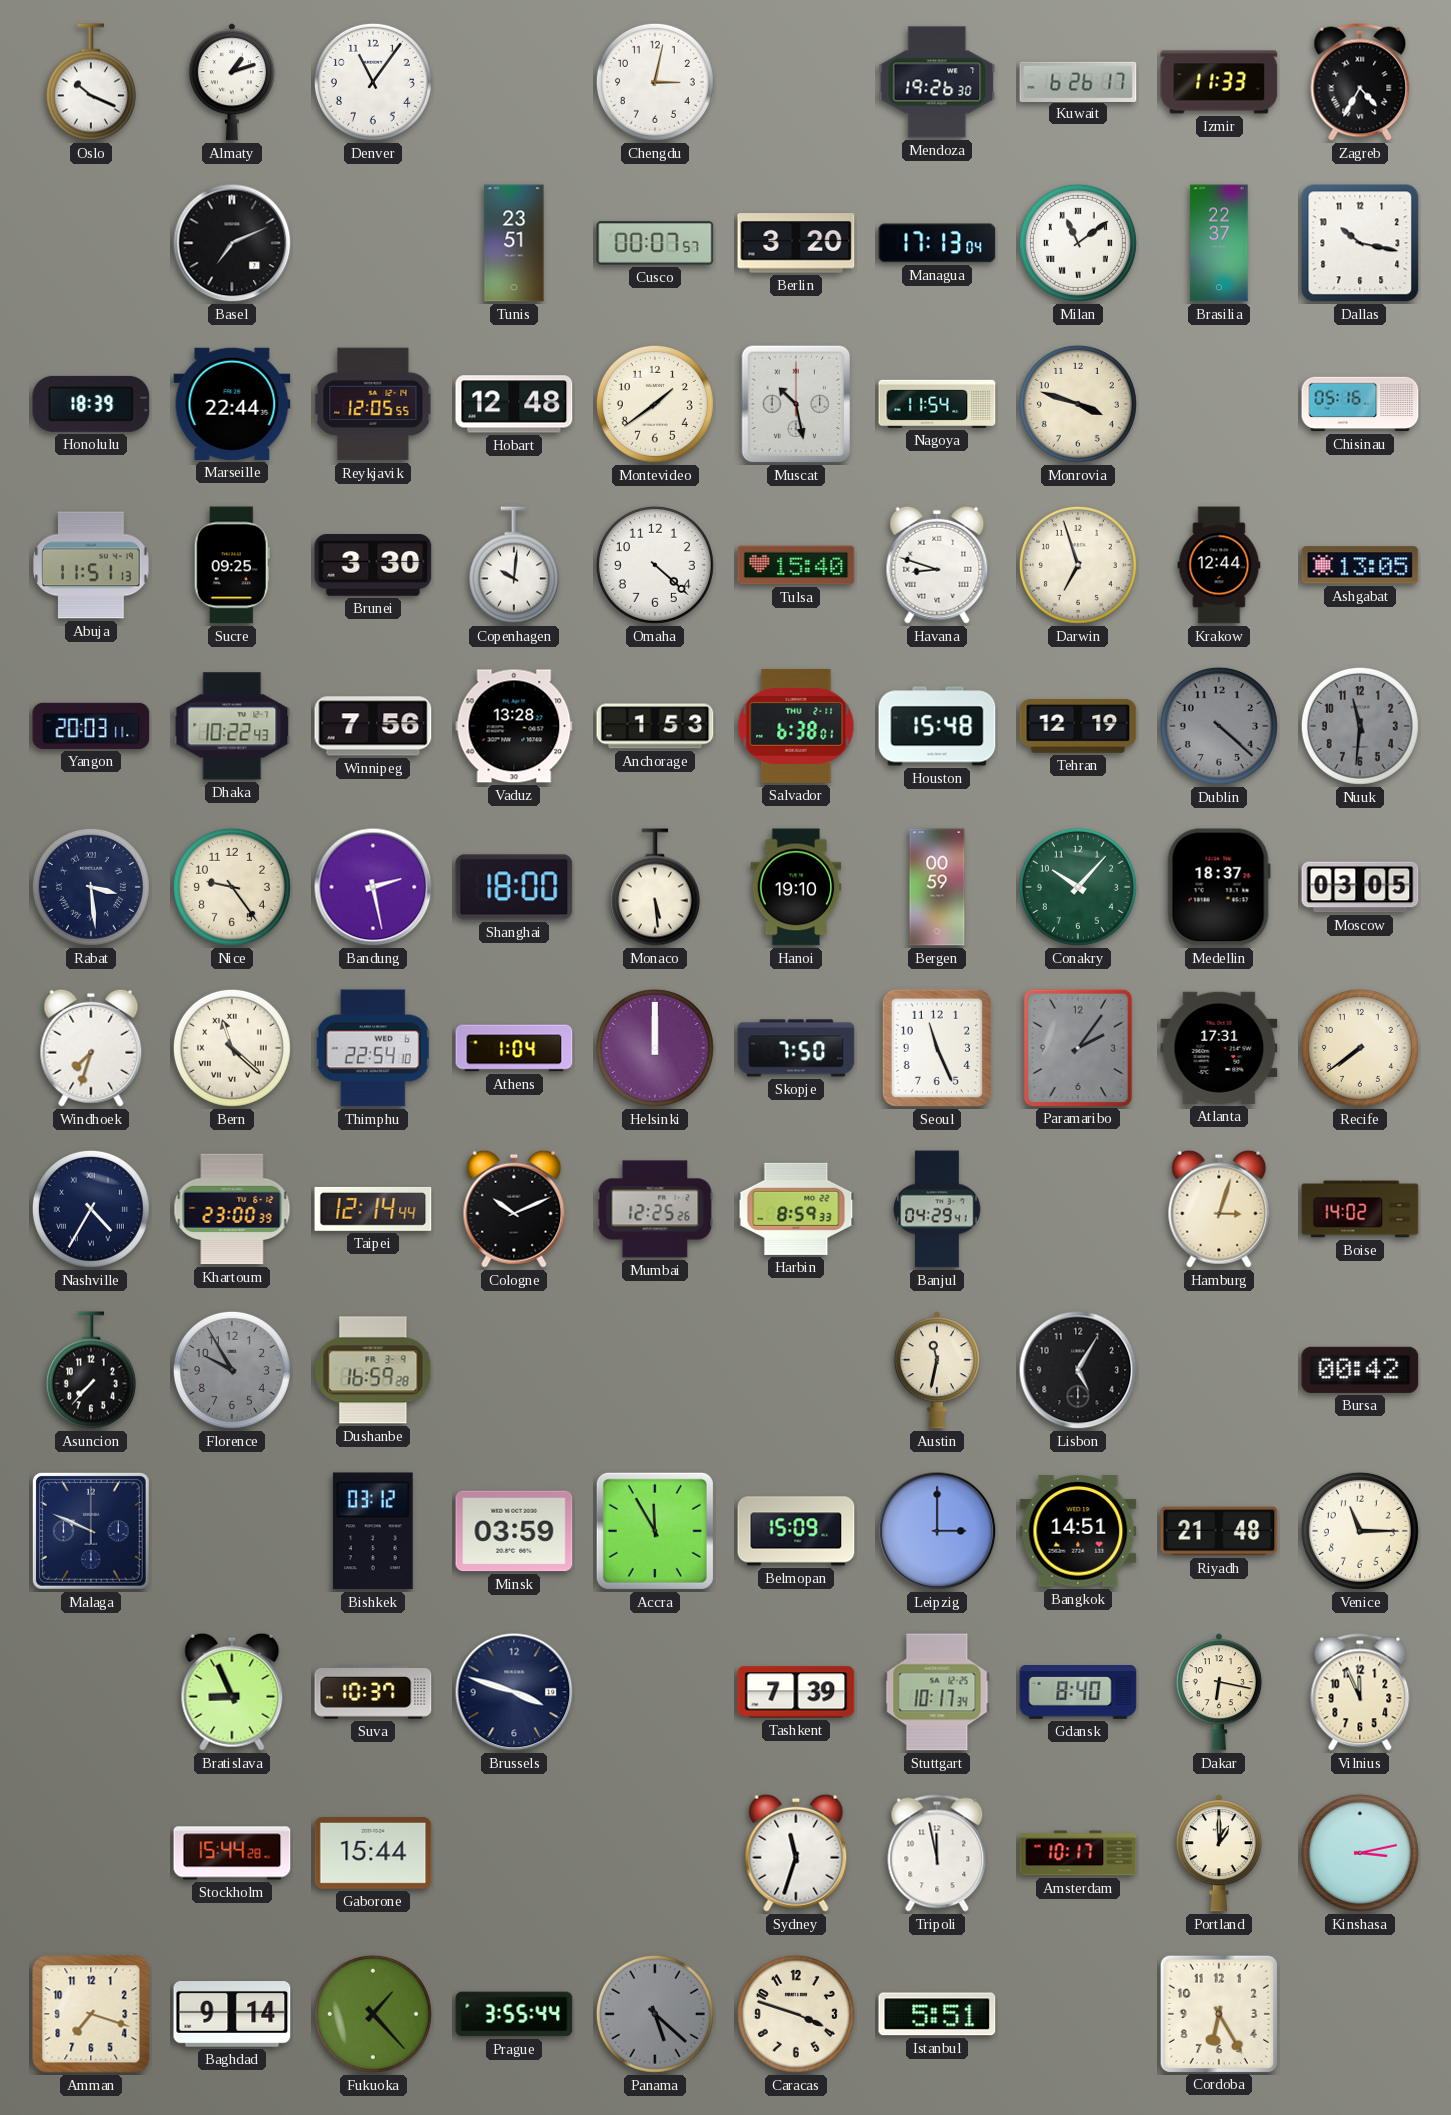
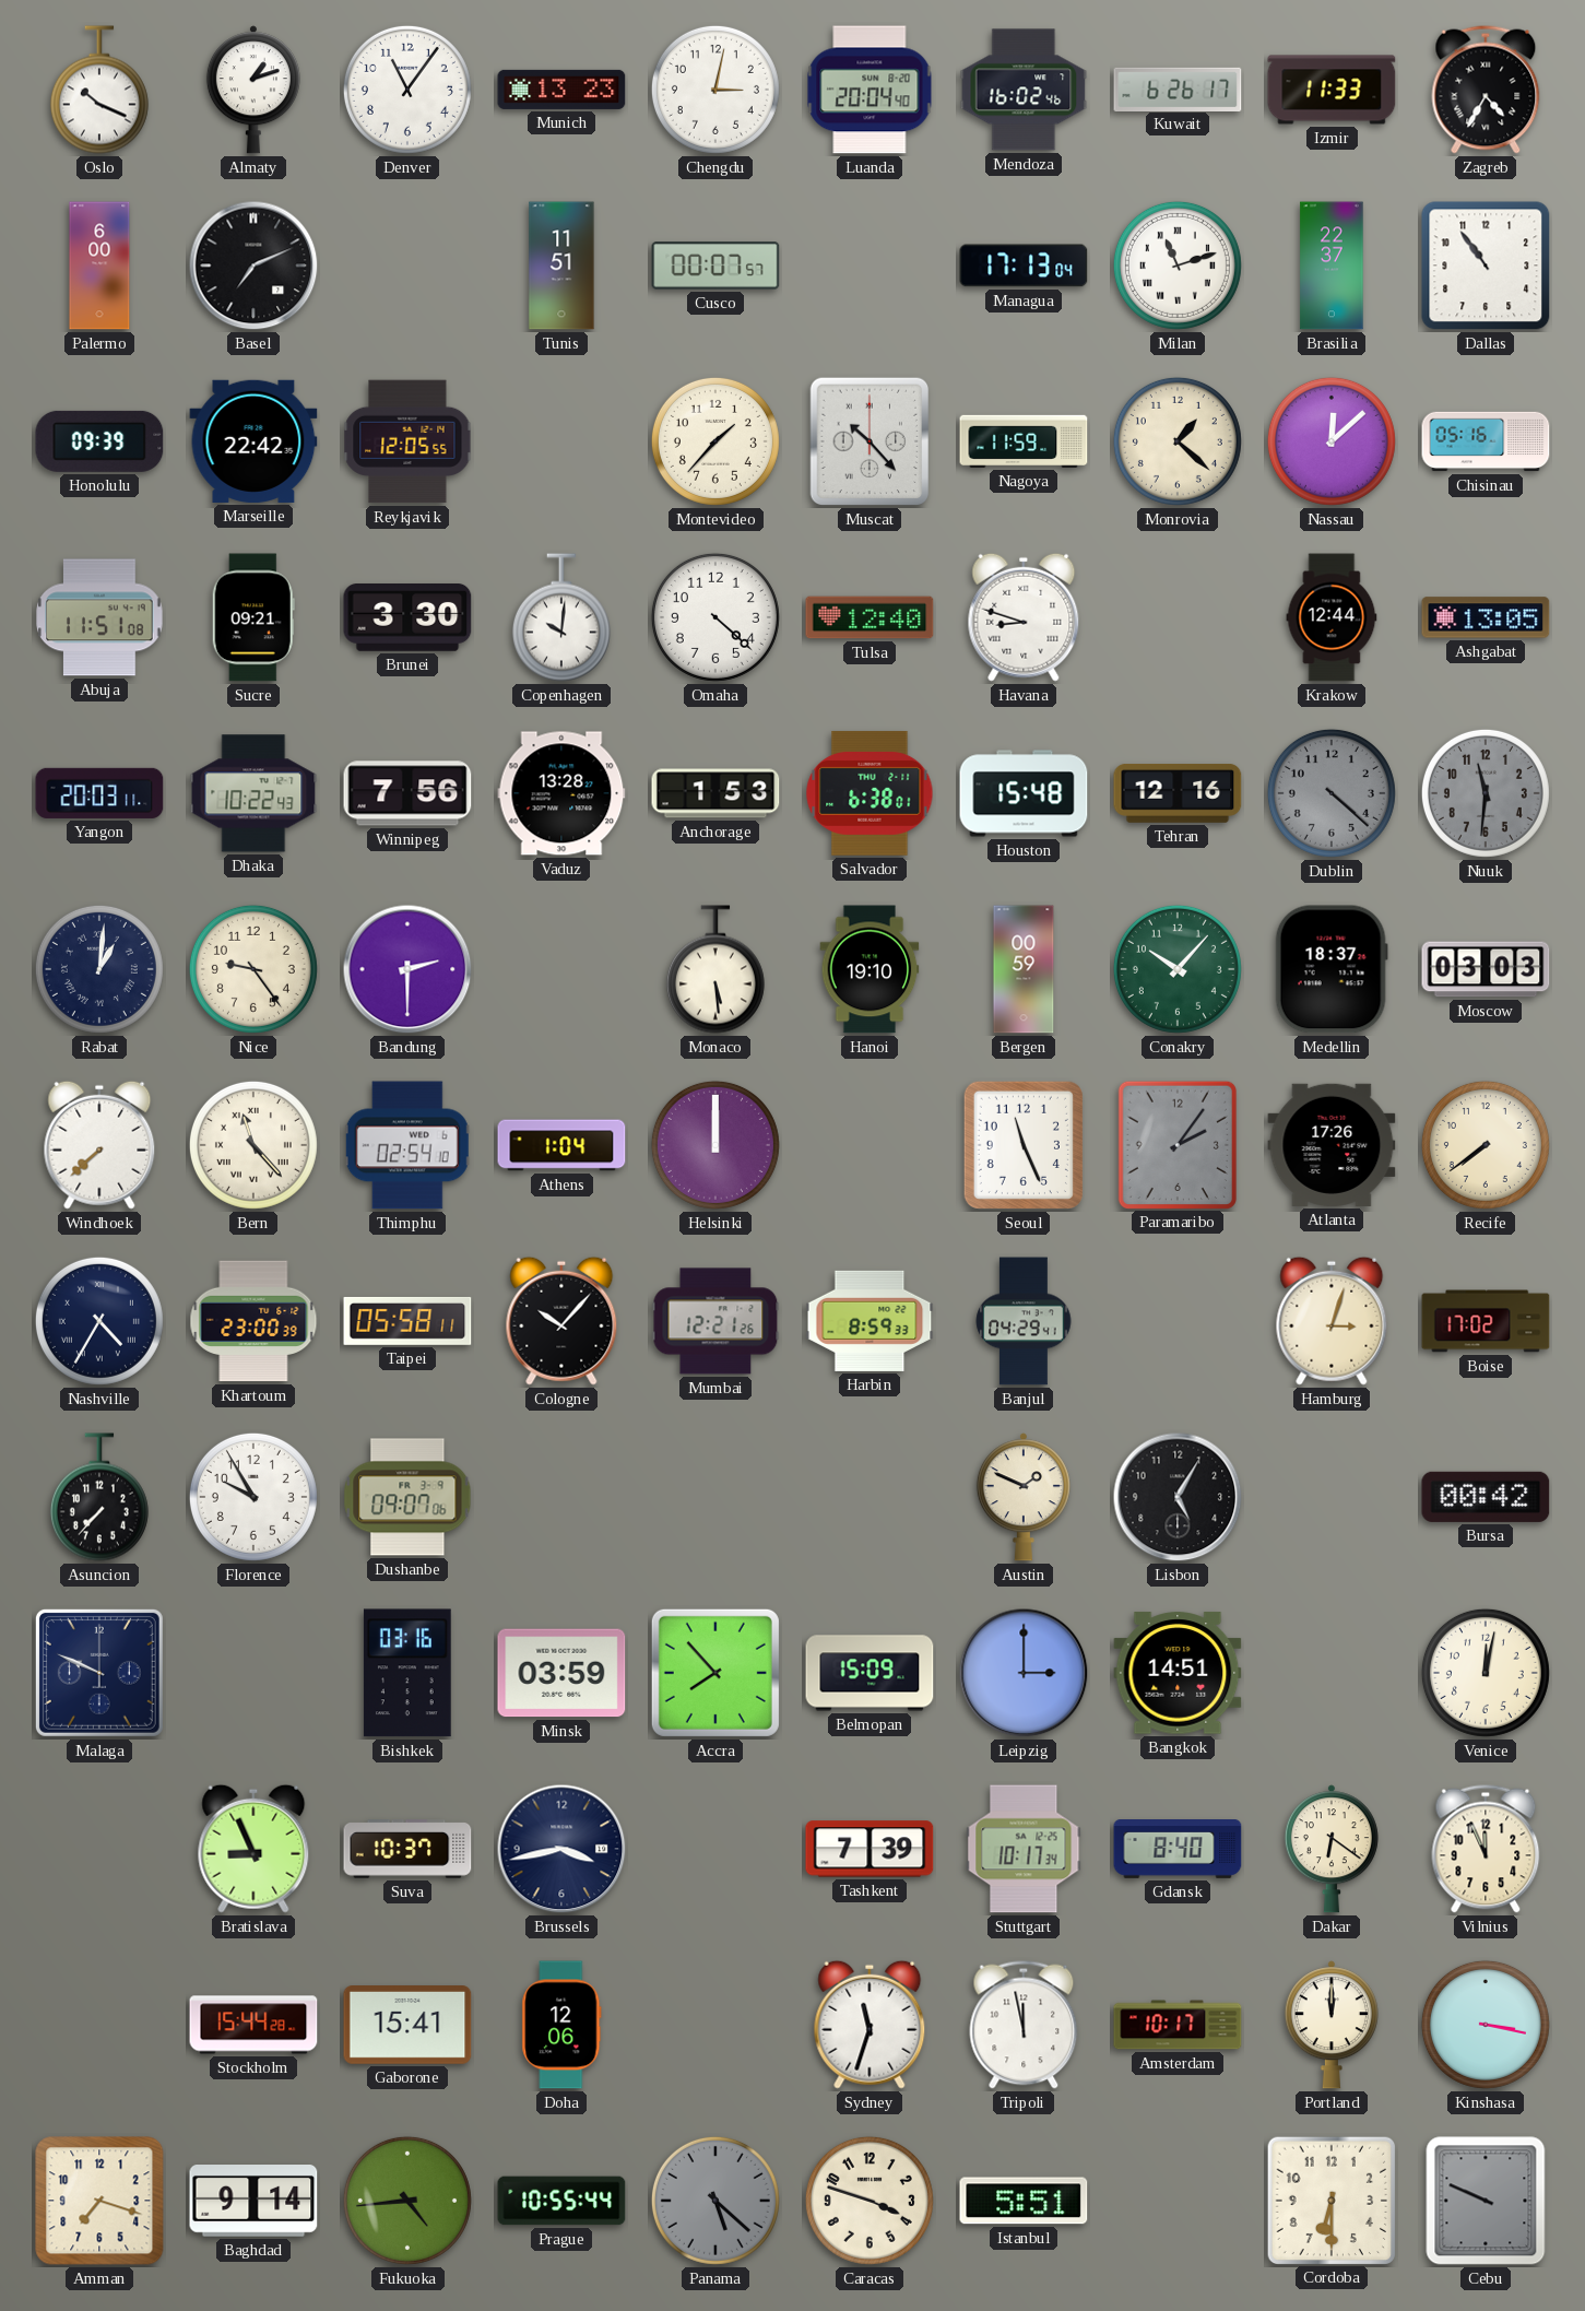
Munich: none -> 13:23
Luanda: none -> 20:04
Mendoza: 19:26 -> 16:02
Palermo: none -> 6:00
Tunis: 23:51 -> 11:51
Berlin: 3:20 -> none
Milan: 11:09 -> 11:12
Dallas: 10:17 -> 10:54
Honolulu: 18:39 -> 09:39
Marseille: 22:44 -> 22:42
Hobart: 12:48 -> none
Montevideo: 1:39 -> 1:37
Muscat: 10:28 -> 10:23
Nagoya: 11:54 -> 11:59
Monrovia: 3:48 -> 1:22
Nassau: none -> 12:08
Abuja: 11:51:13 -> 11:51:08
Sucre: 09:25 -> 09:21
Tulsa: 15:40 -> 12:40
Darwin: 6:57 -> none
Tehran: 12:19 -> 12:16
Rabat: 3:29 -> 1:01
Bandung: 2:28 -> 2:30
Shanghai: 18:00 -> none
Moscow: 03:05 -> 03:03
Windhoek: 7:33 -> 7:38
Bern: 11:22 -> 11:23
Thimphu: 22:54 -> 02:54
Skopje: 7:50 -> none
Atlanta: 17:31 -> 17:26
Taipei: 12:14 -> 05:58
Cologne: 10:11 -> 10:07
Mumbai: 12:25 -> 12:21
Boise: 14:02 -> 17:02
Florence dial: grey -> white
Dushanbe: 16:59 -> 09:07
Austin: 11:32 -> 1:49
Bishkek: 03:12 -> 03:16
Accra: 11:55 -> 7:53
Riyadh: 21:48 -> none
Venice: 11:15 -> 12:02
Brussels: 3:48 -> 3:43
Dakar: 6:17 -> 6:21
Gaborone: 15:44 -> 15:41
Doha: none -> 12:06
Portland: 1:00 -> 12:00
Kinshasa: 3:13 -> 3:17
Fukuoka: 1:23 -> 4:44
Prague: 3:55 -> 10:55
Cordoba: 6:25 -> 6:30
Cebu: none -> 9:49
